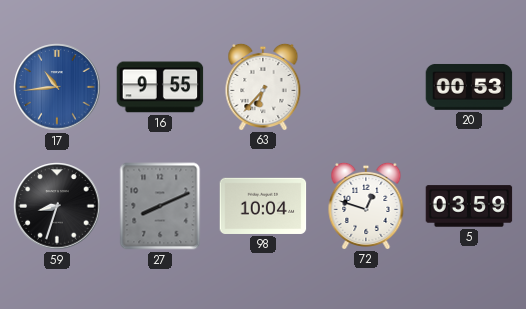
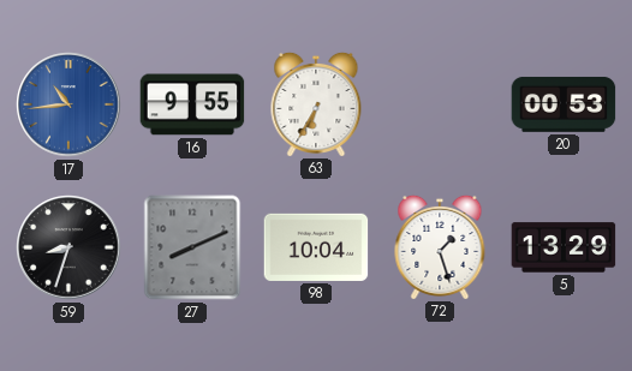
63: 6:37 -> 6:35
72: 12:48 -> 1:27
5: 03:59 -> 13:29
